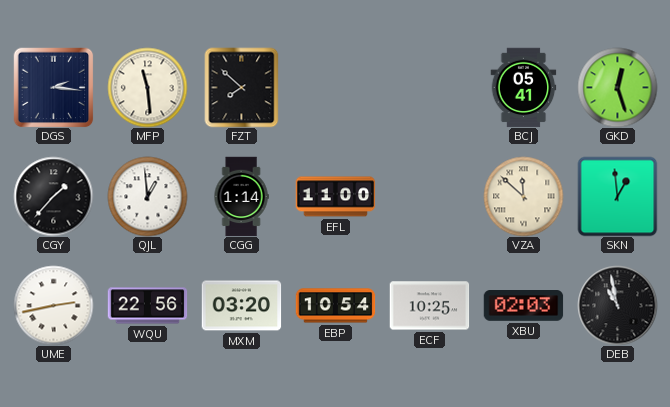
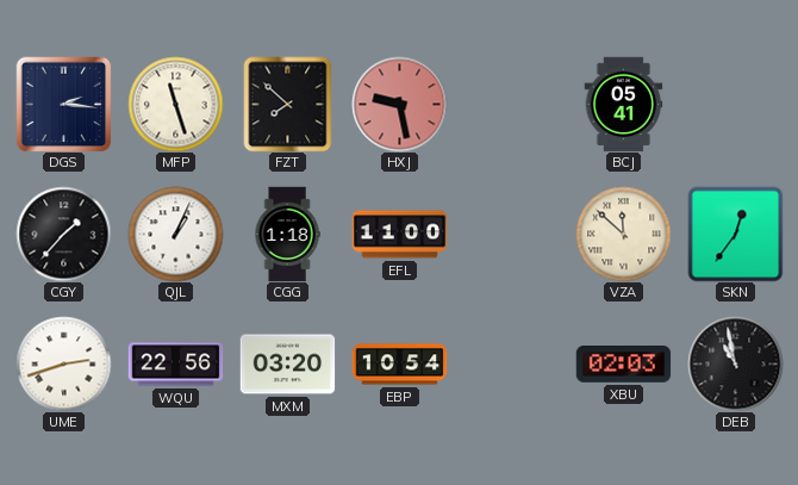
MFP: 11:29 -> 11:27
HXJ: none -> 9:28
GKD: 12:27 -> none
QJL: 12:59 -> 1:04
CGG: 1:14 -> 1:18
SKN: 12:59 -> 12:36
UME: 2:43 -> 2:42
ECF: 10:25 -> none
